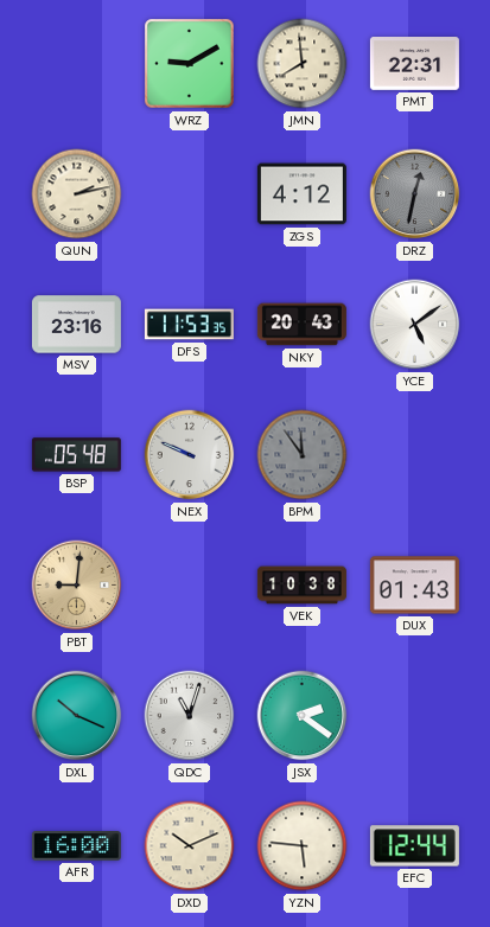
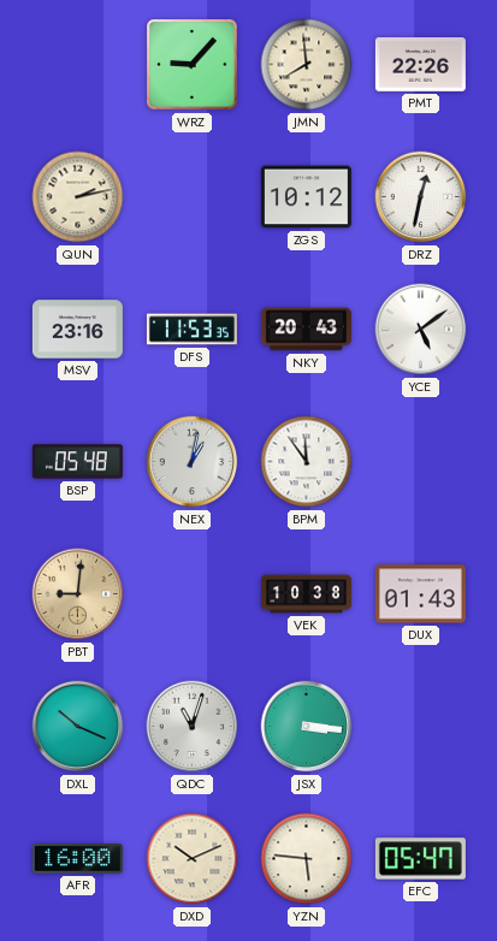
WRZ: 9:10 -> 9:07
PMT: 22:31 -> 22:26
ZGS: 4:12 -> 10:12
DRZ dial: grey -> white
NEX: 9:49 -> 1:02
BPM dial: grey -> white
JSX: 2:21 -> 3:16
EFC: 12:44 -> 05:47
